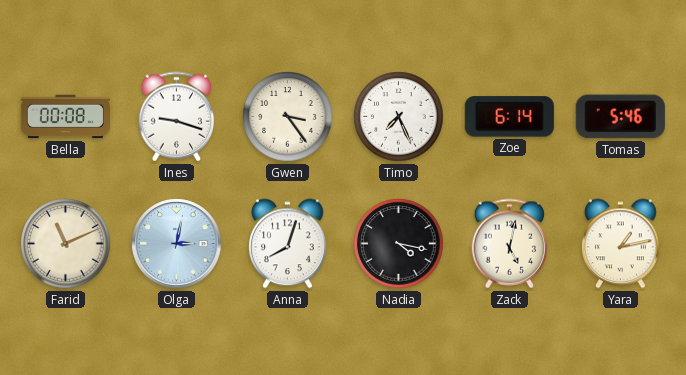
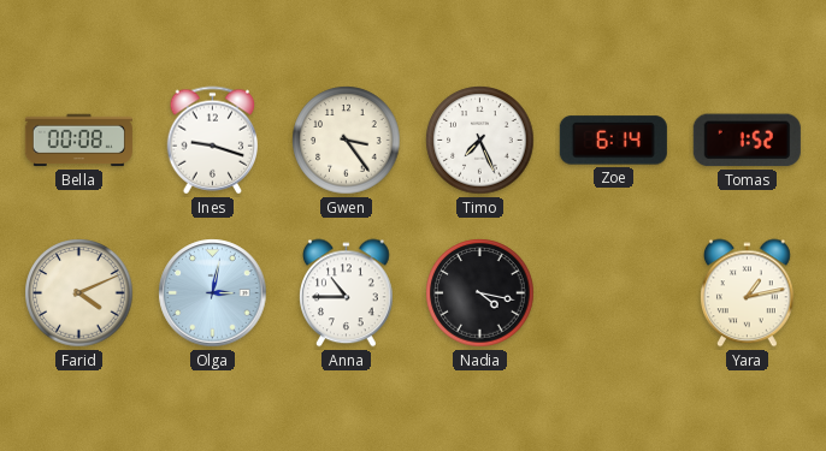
Tomas: 5:46 -> 1:52
Farid: 11:11 -> 4:11
Anna: 8:03 -> 10:45
Zack: 5:02 -> none
